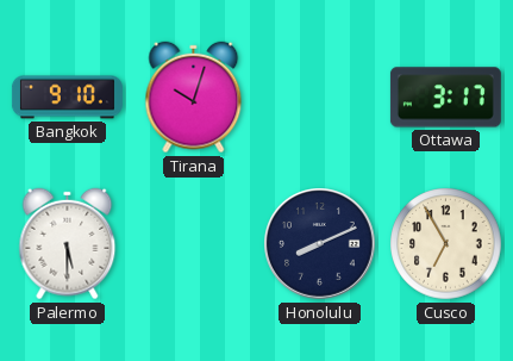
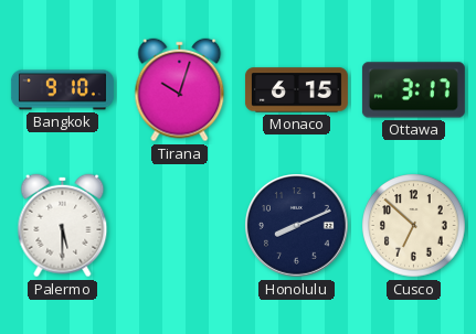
Monaco: none -> 6:15
Cusco: 6:55 -> 6:52
